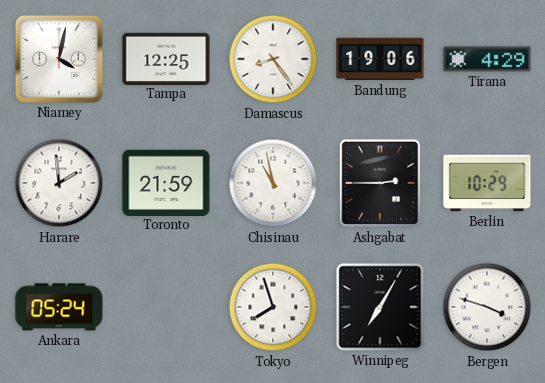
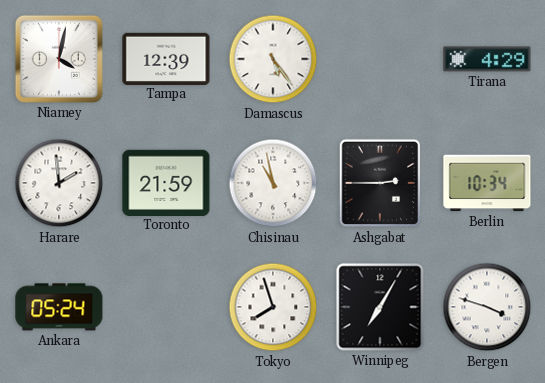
Tampa: 12:25 -> 12:39
Damascus: 8:24 -> 5:24
Bandung: 19:06 -> none
Berlin: 10:29 -> 10:34
